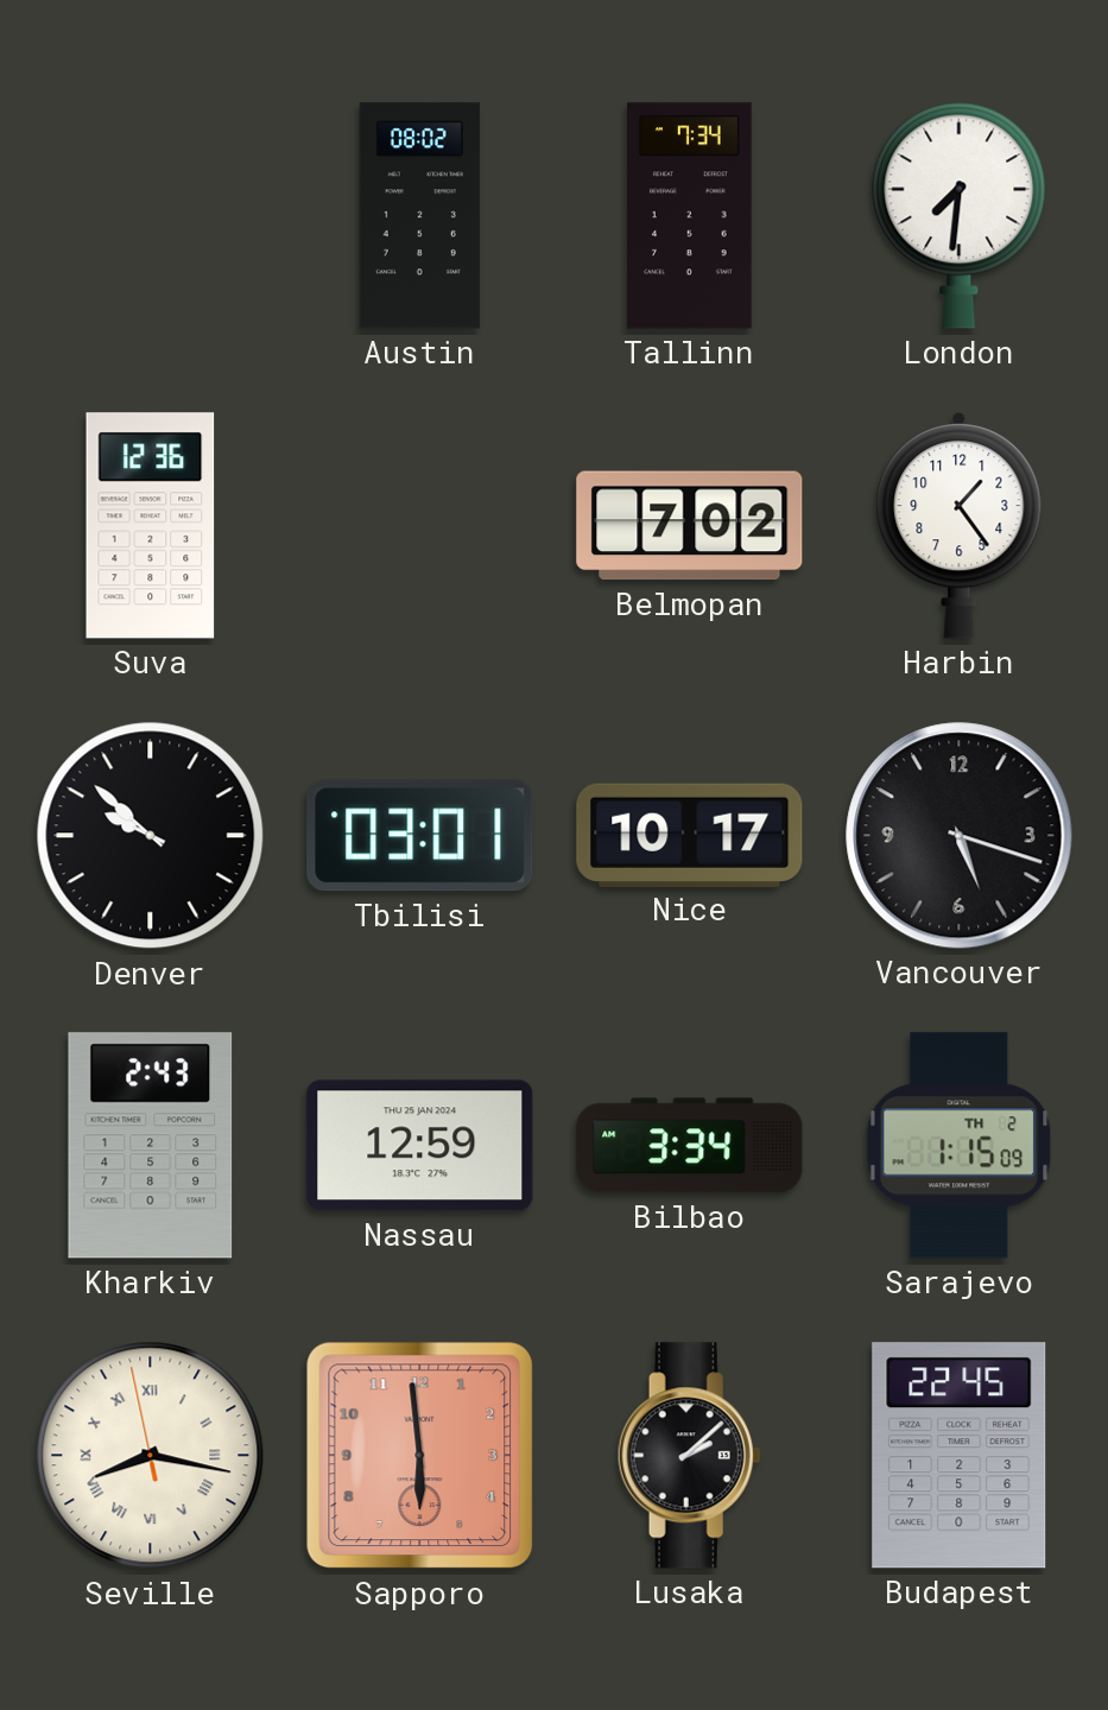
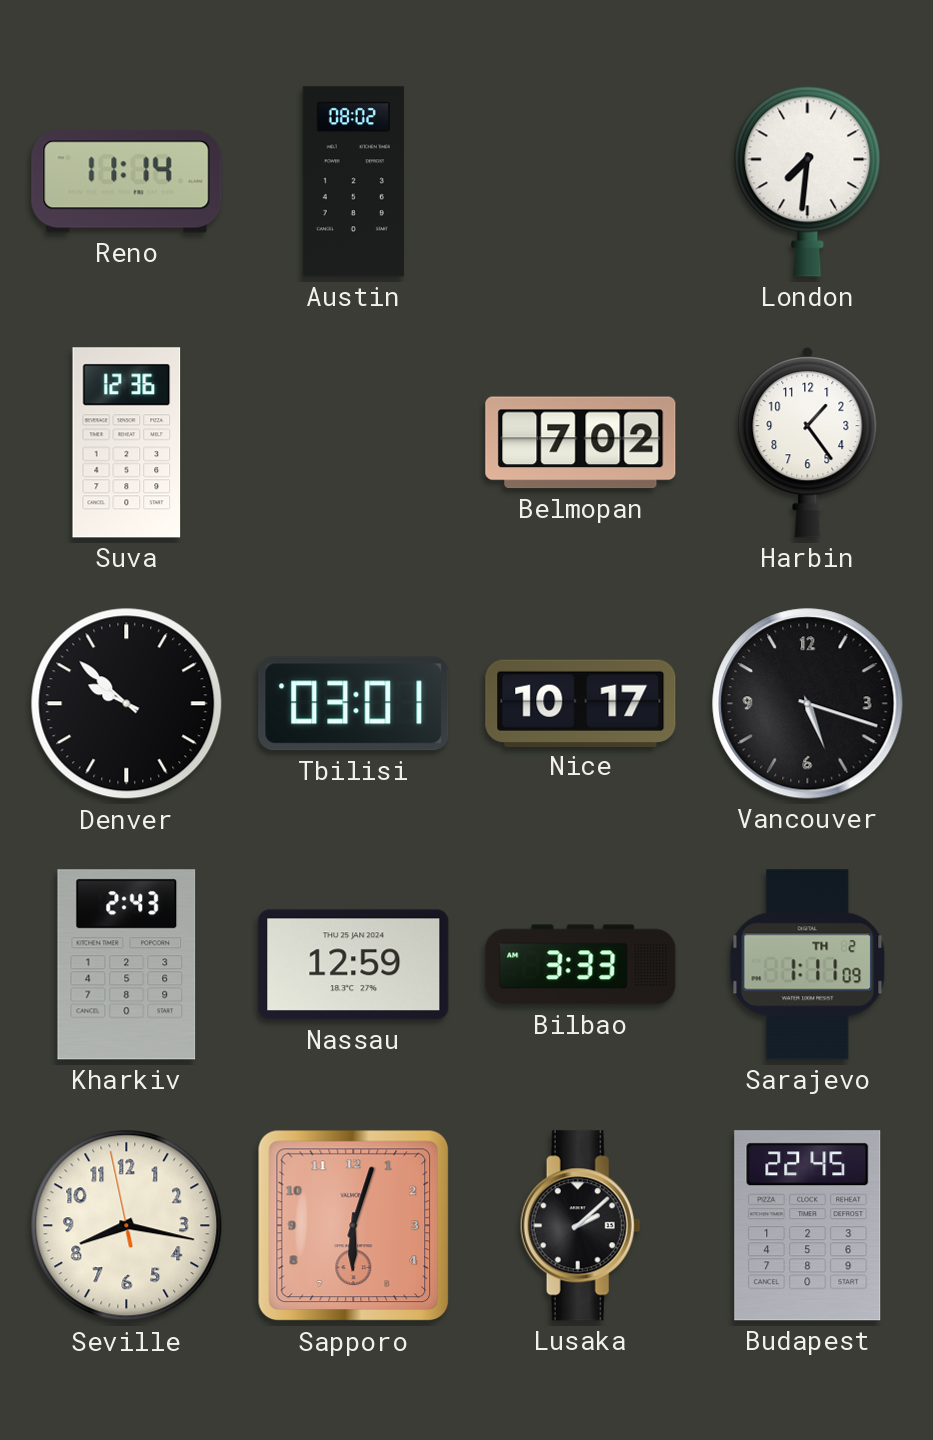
Reno: none -> 11:14
Tallinn: 7:34 -> none
Bilbao: 3:34 -> 3:33
Sarajevo: 1:15 -> 1:11
Seville numerals: Roman -> Arabic
Sapporo: 5:59 -> 6:03
